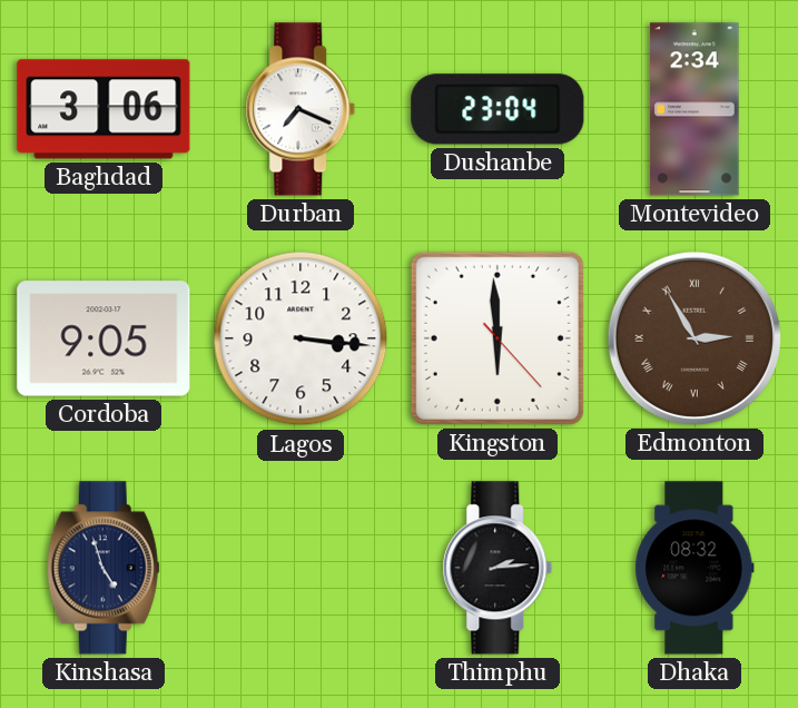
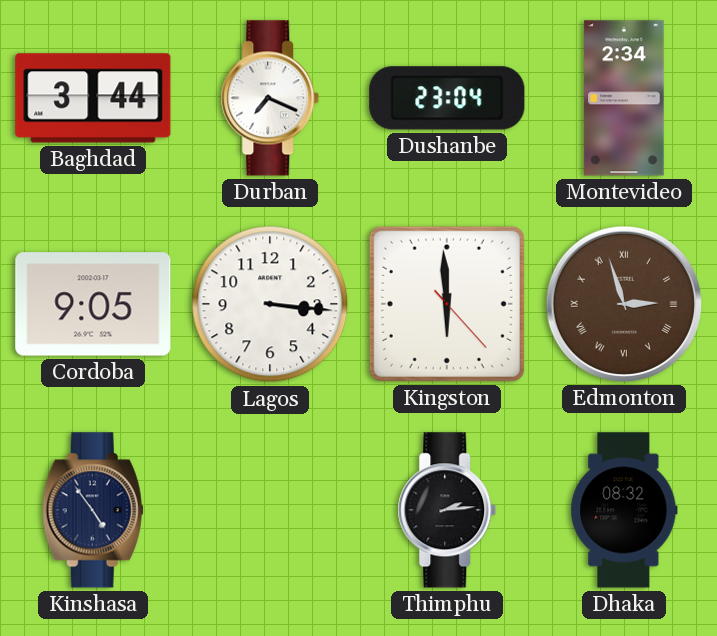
Baghdad: 3:06 -> 3:44
Edmonton: 2:55 -> 2:57
Kinshasa: 4:57 -> 4:54
